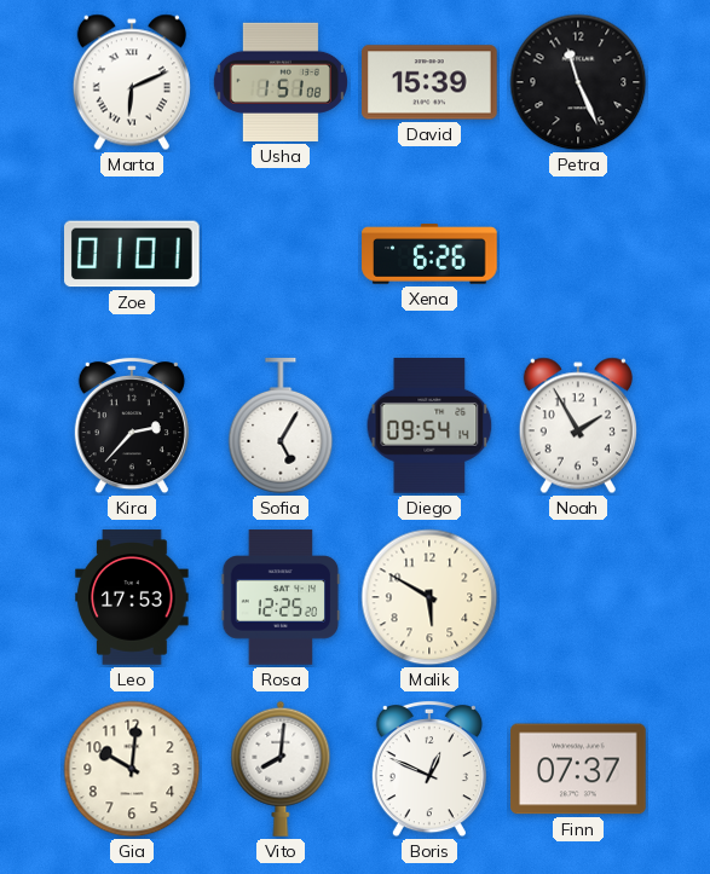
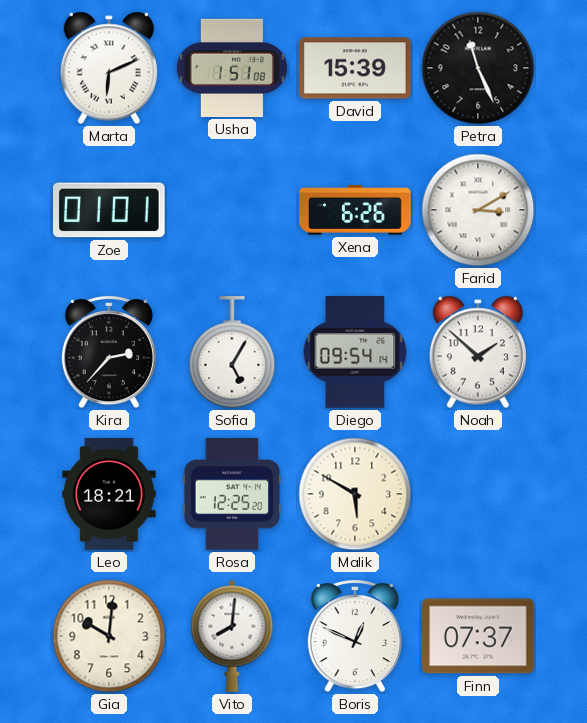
Farid: none -> 3:10
Noah: 1:55 -> 1:52
Leo: 17:53 -> 18:21
